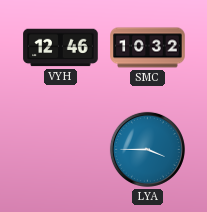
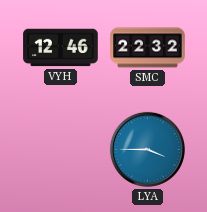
SMC: 10:32 -> 22:32
